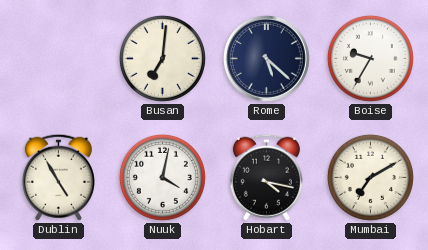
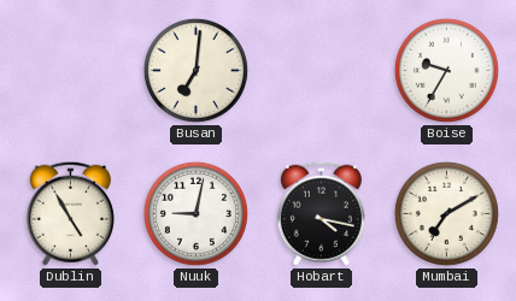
Rome: 5:22 -> none
Nuuk: 4:02 -> 9:02
